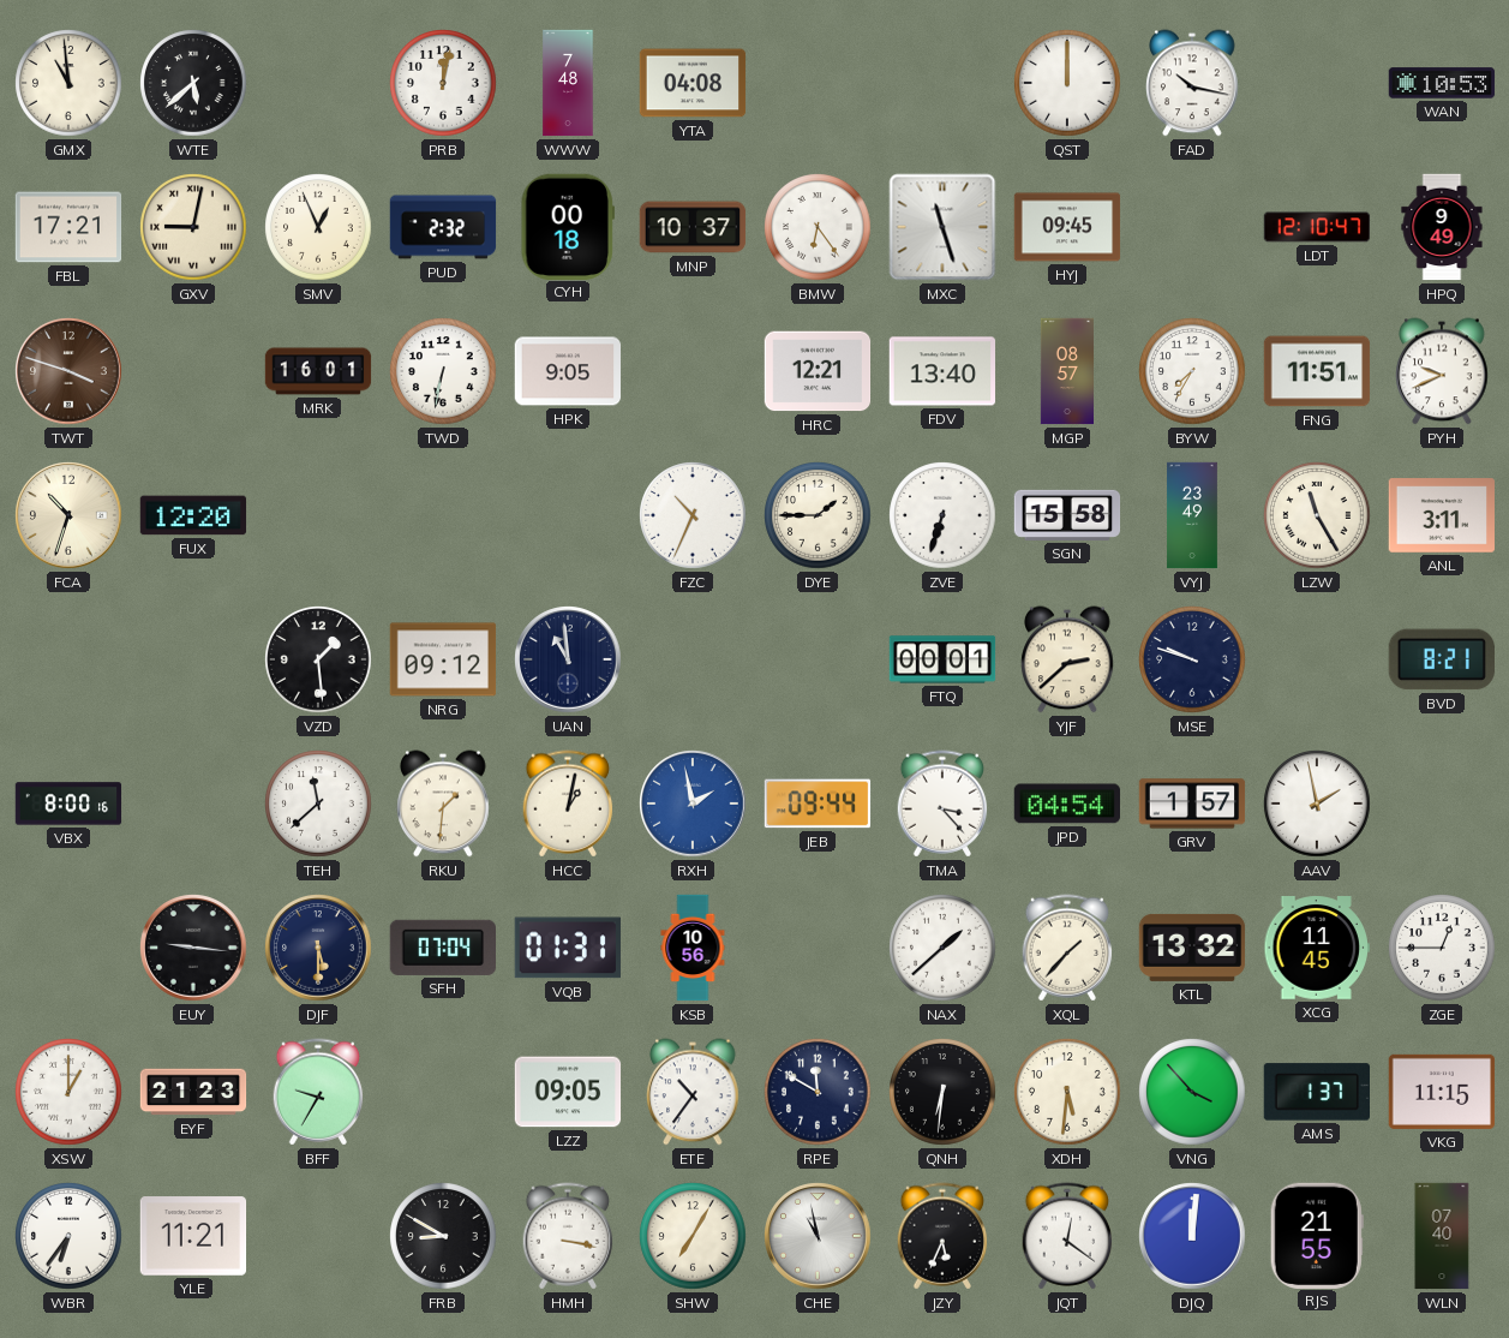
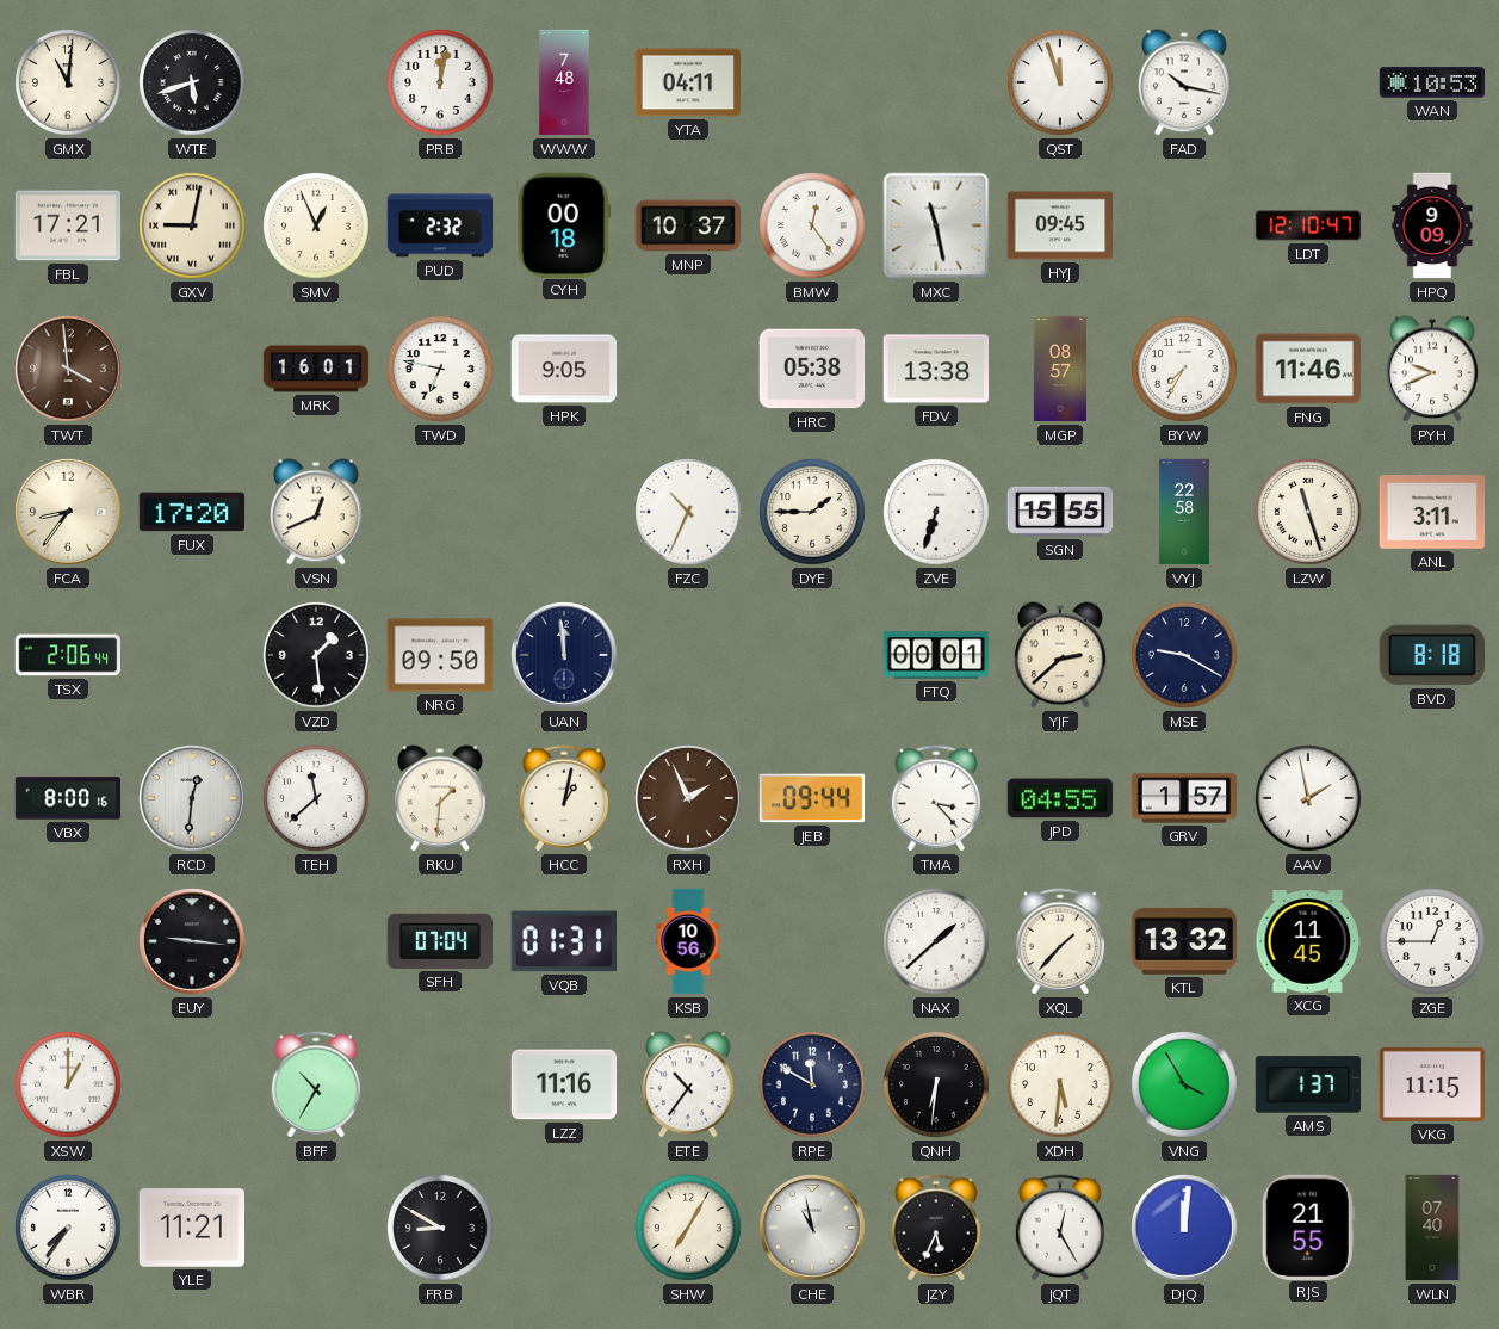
GMX: 10:59 -> 11:01
WTE: 5:38 -> 5:42
YTA: 04:08 -> 04:11
QST: 12:00 -> 11:57
BMW: 6:24 -> 12:24
MXC: 11:27 -> 11:28
HPQ: 9:49 -> 9:09
TWT: 3:48 -> 3:59
TWD: 6:32 -> 6:47
HRC: 12:21 -> 05:38
FDV: 13:40 -> 13:38
FNG: 11:51 -> 11:46
FCA: 10:33 -> 8:36
FUX: 12:20 -> 17:20
VSN: none -> 12:41
SGN: 15:58 -> 15:55
VYJ: 23:49 -> 22:58
LZW: 11:25 -> 11:27
TSX: none -> 2:06
NRG: 09:12 -> 09:50
UAN: 10:59 -> 11:59
MSE: 9:48 -> 9:20
BVD: 8:21 -> 8:18
RCD: none -> 12:31
RXH: 1:58 -> 1:56
RXH dial: blue -> brown
JPD: 04:54 -> 04:55
DJF: 5:30 -> none
EYF: 21:23 -> none
BFF: 9:35 -> 10:35
LZZ: 09:05 -> 11:16
VNG: 3:53 -> 3:55
WBR: 6:36 -> 7:36
HMH: 3:17 -> none
JQT: 12:21 -> 12:25
